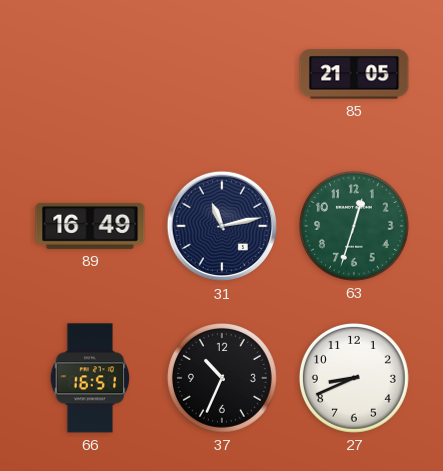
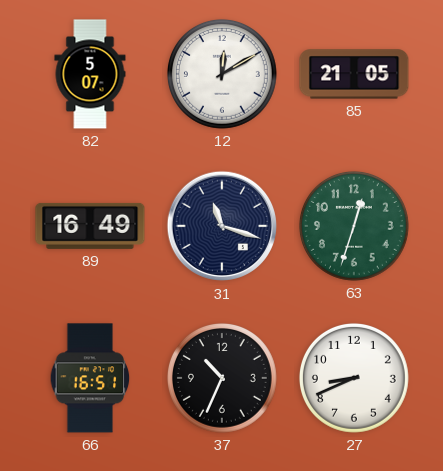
82: none -> 5:07
12: none -> 12:10
31: 11:13 -> 11:18
